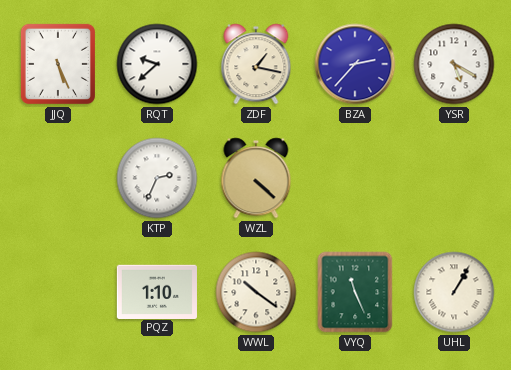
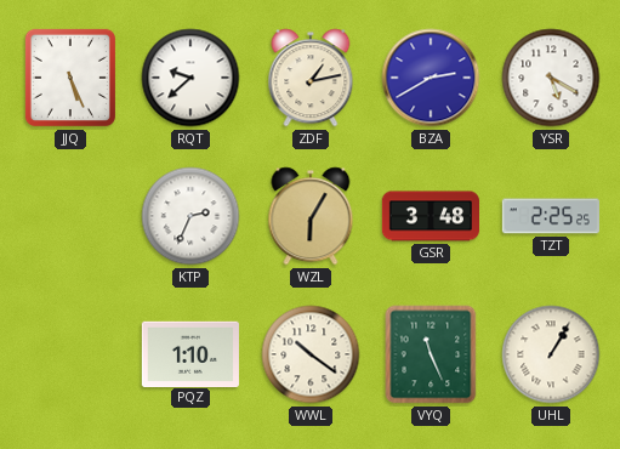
ZDF: 1:17 -> 1:13
BZA: 2:37 -> 2:40
WZL: 4:22 -> 6:05
GSR: none -> 3:48
TZT: none -> 2:25
